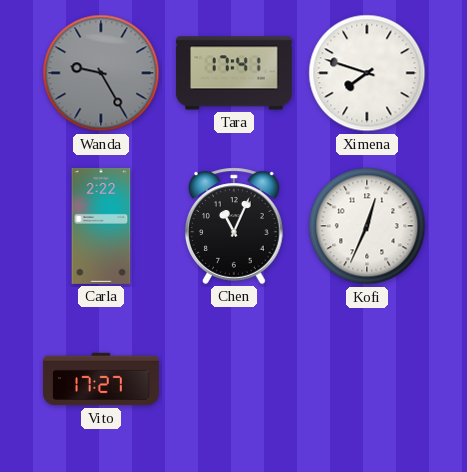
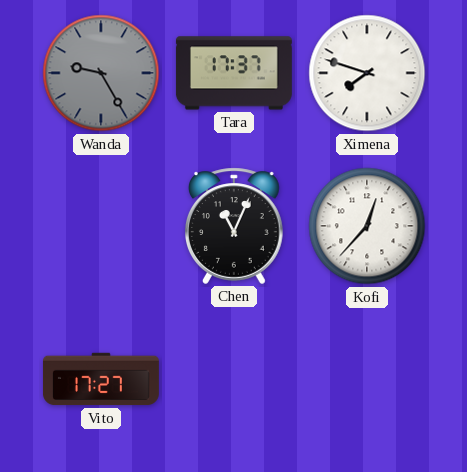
Tara: 17:41 -> 17:37
Carla: 2:22 -> none
Kofi: 12:34 -> 12:37
